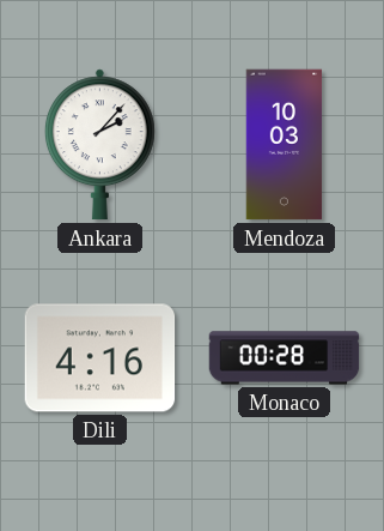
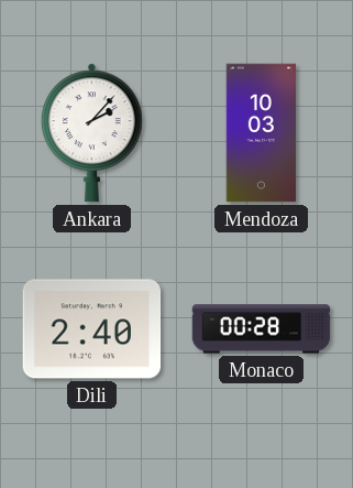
Dili: 4:16 -> 2:40
